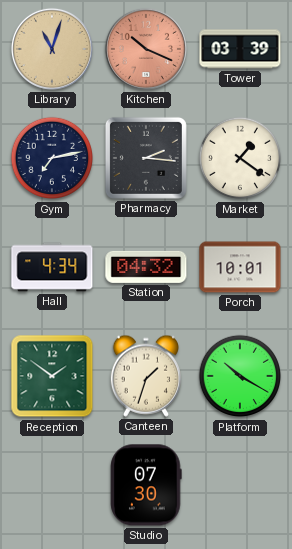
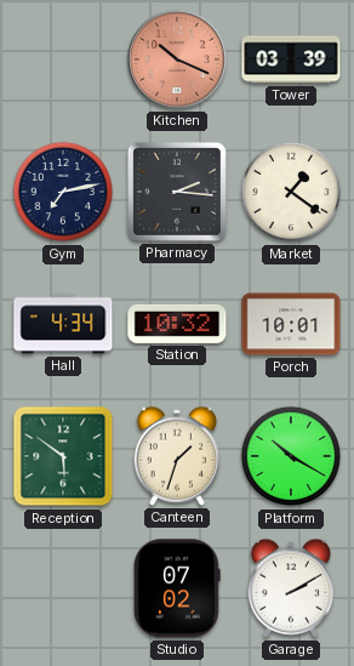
Library: 11:03 -> none
Station: 04:32 -> 10:32
Reception: 1:51 -> 5:51
Studio: 07:30 -> 07:02
Garage: none -> 2:10
